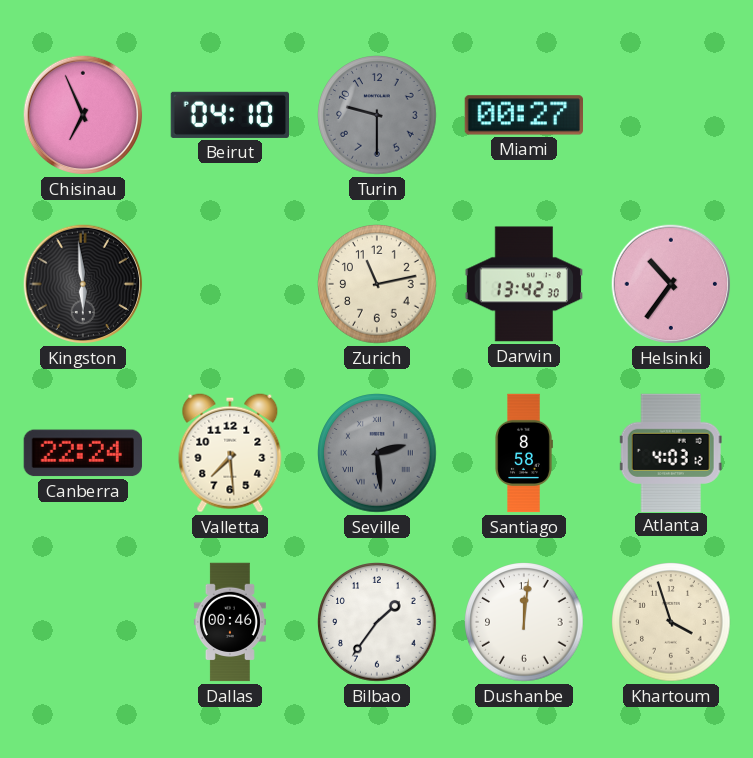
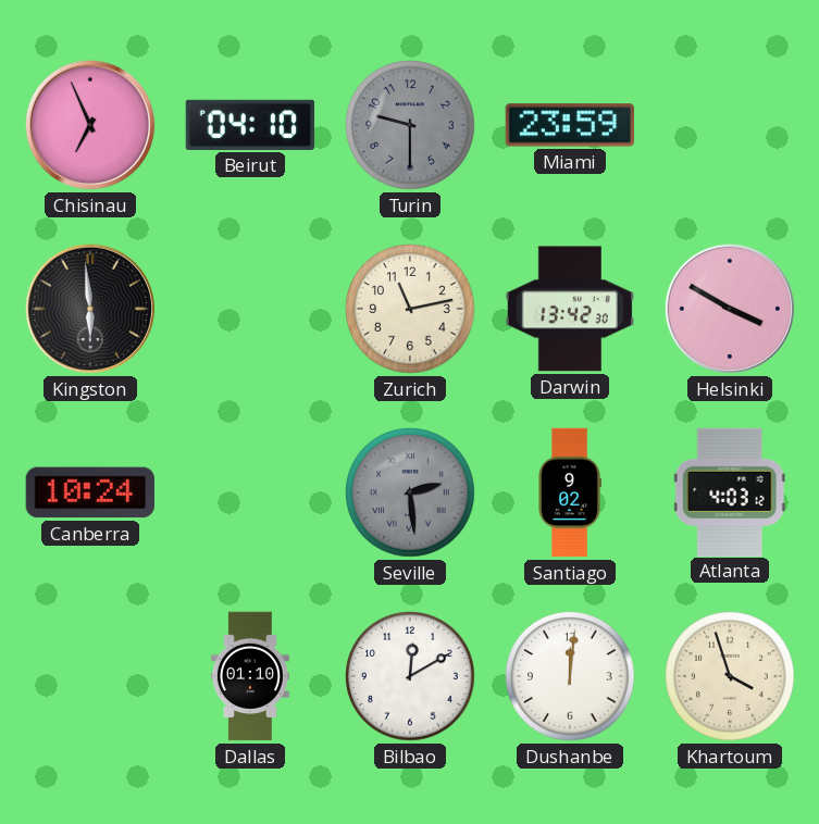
Miami: 00:27 -> 23:59
Helsinki: 10:36 -> 3:50
Canberra: 22:24 -> 10:24
Valletta: 7:29 -> none
Santiago: 8:58 -> 9:02
Dallas: 00:46 -> 01:10
Bilbao: 1:36 -> 12:10
